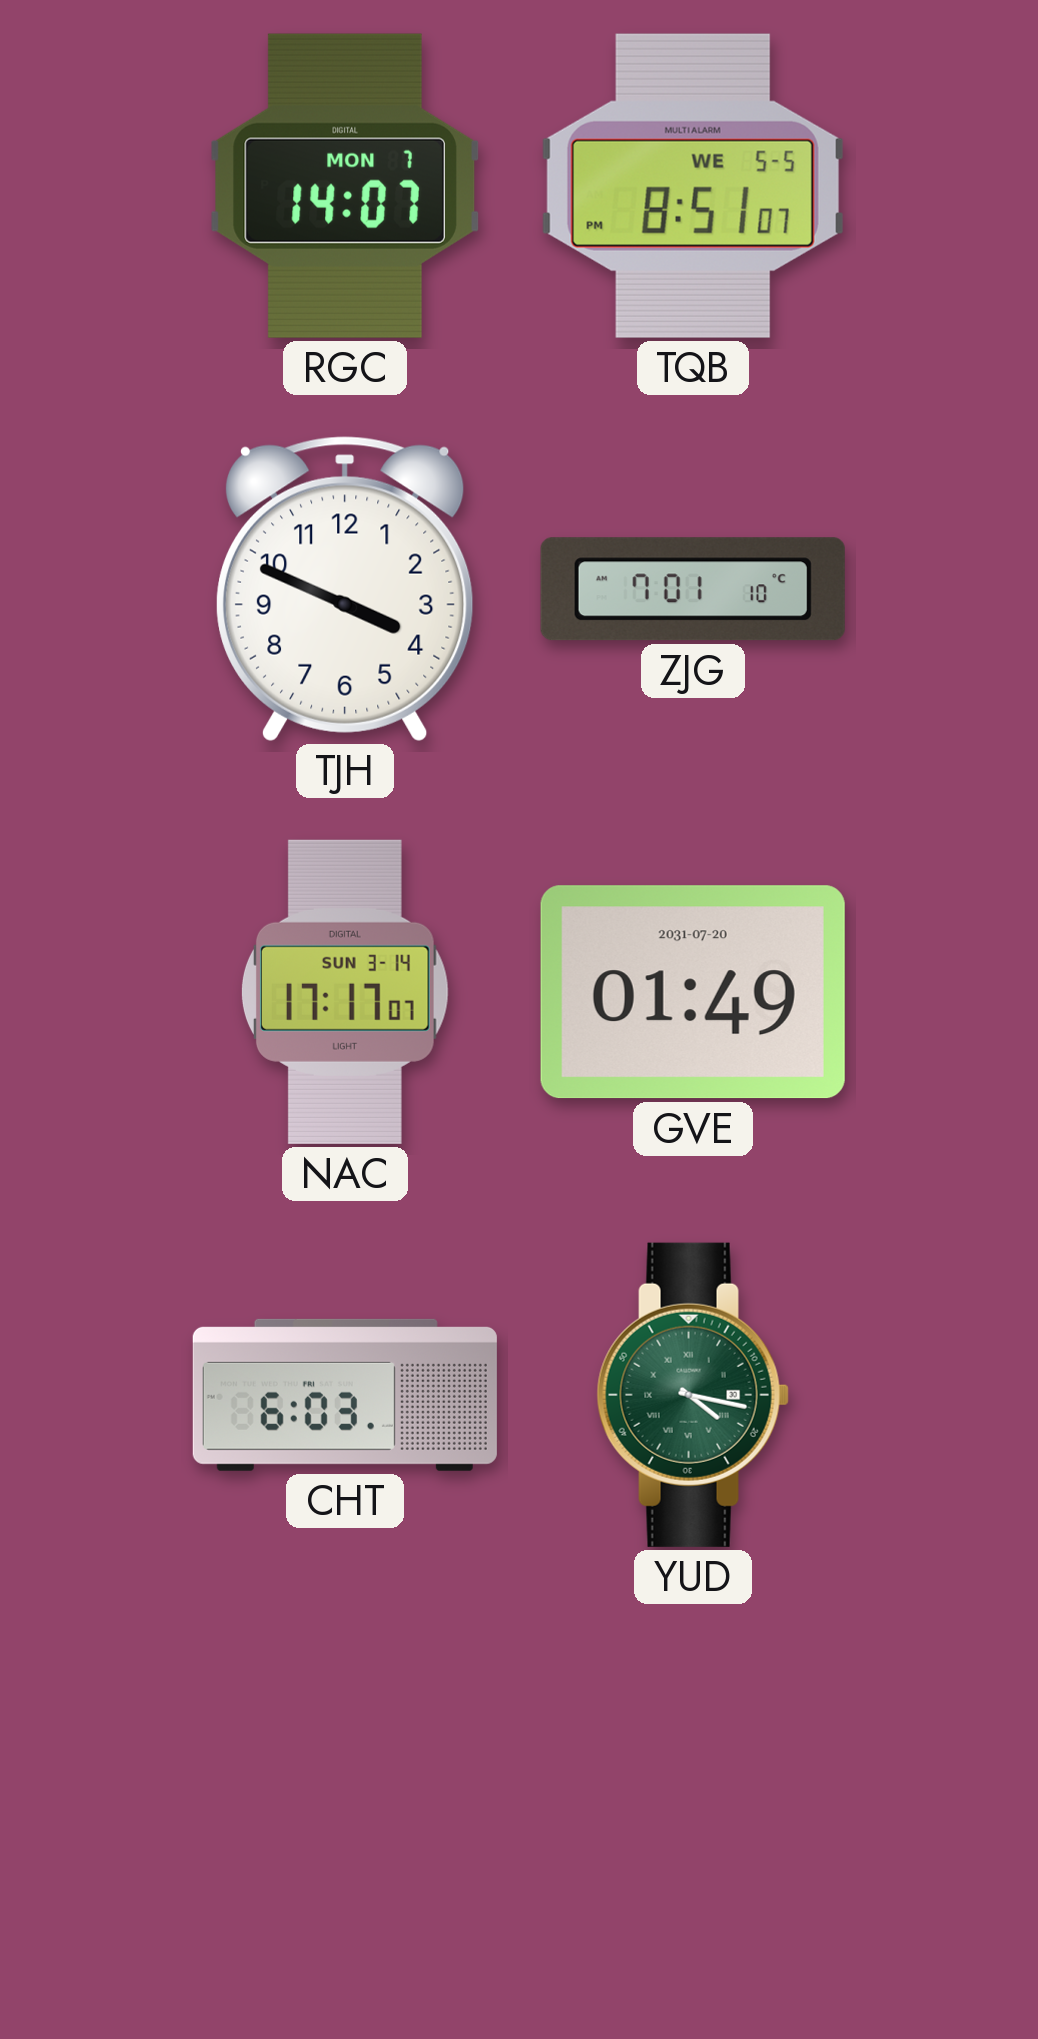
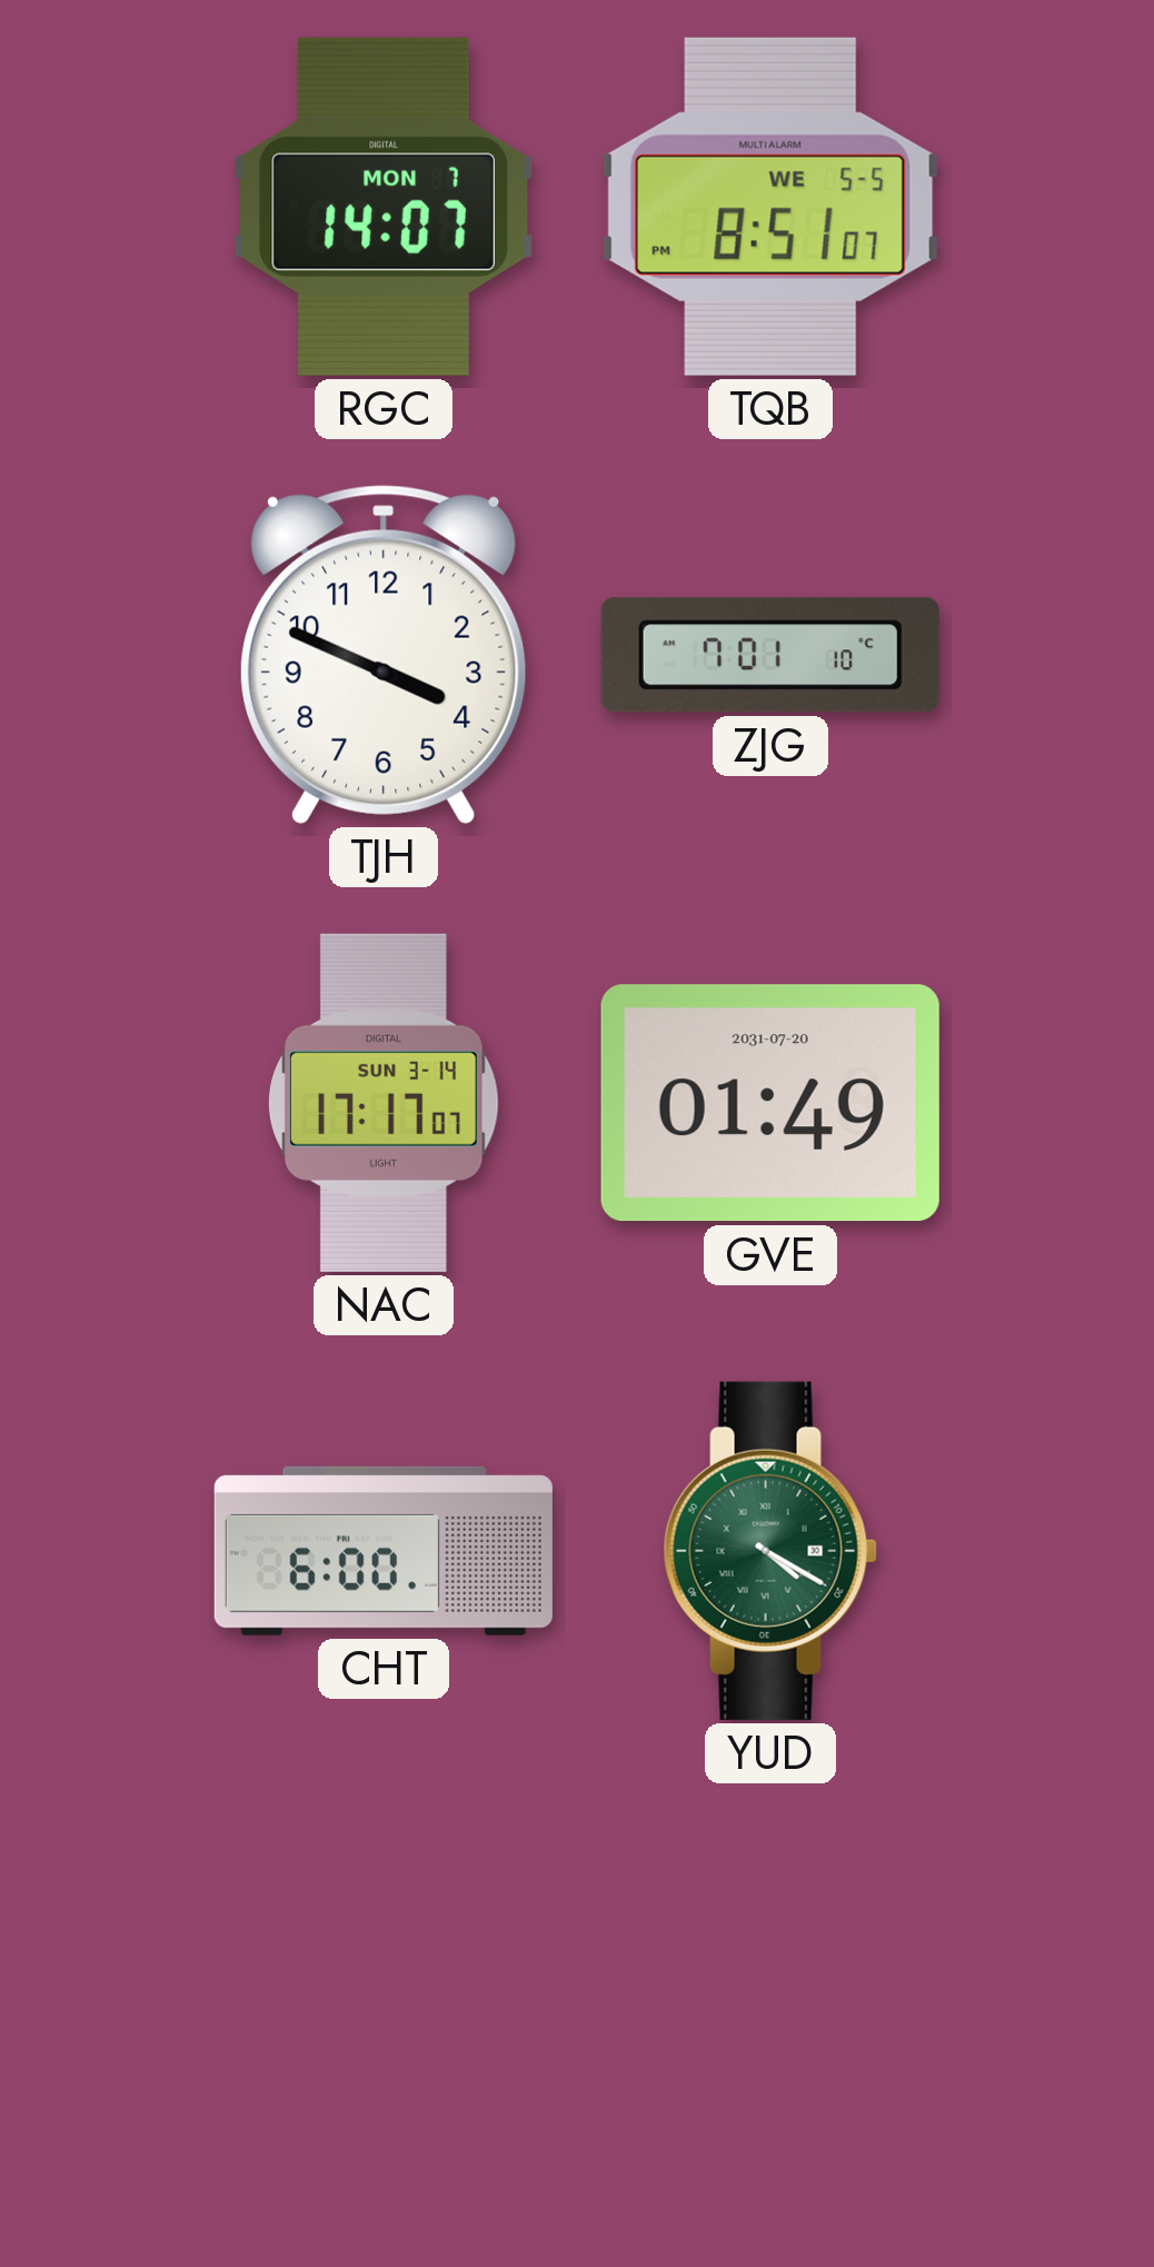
CHT: 6:03 -> 6:00
YUD: 4:17 -> 4:20
